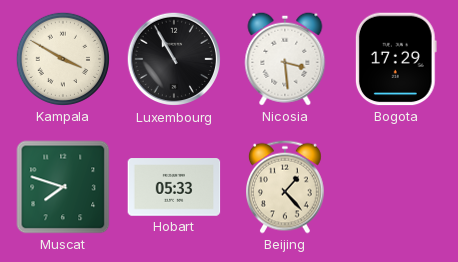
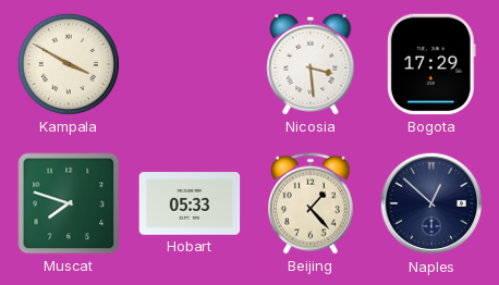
Luxembourg: 10:55 -> none
Naples: none -> 12:52
